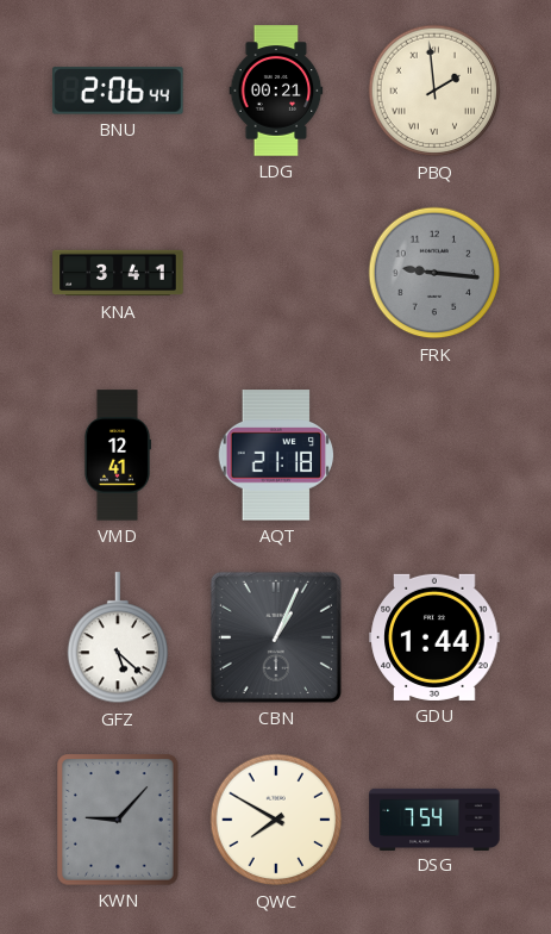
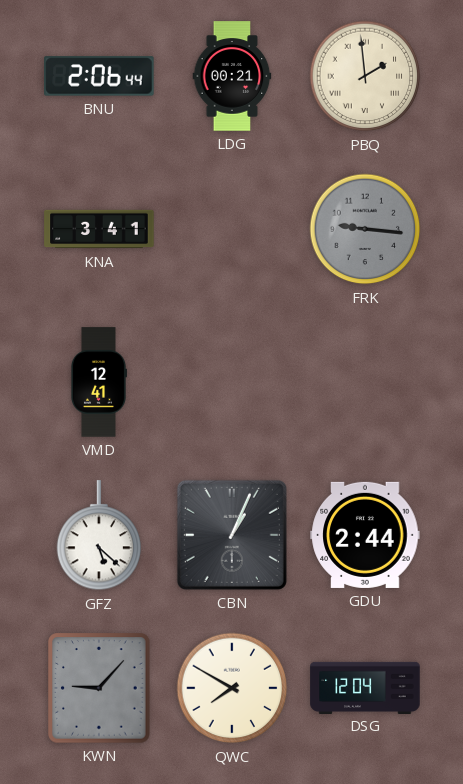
AQT: 21:18 -> none
GDU: 1:44 -> 2:44
DSG: 7:54 -> 12:04
